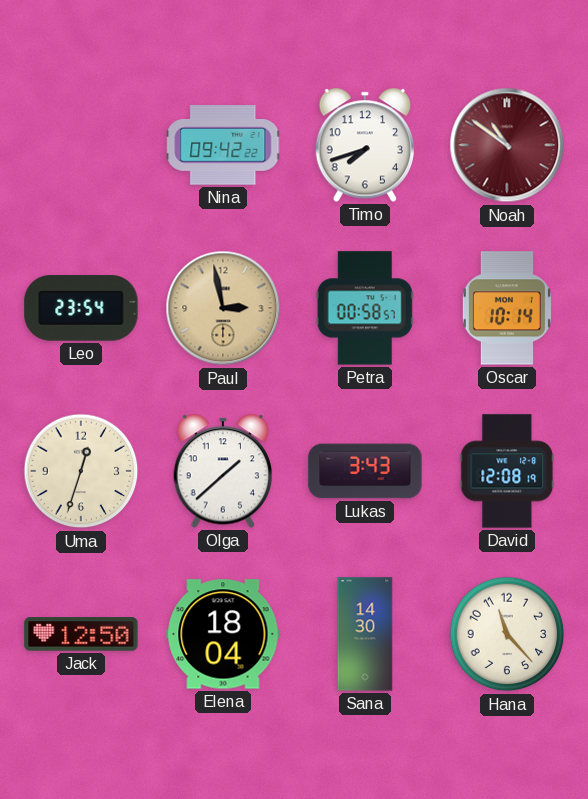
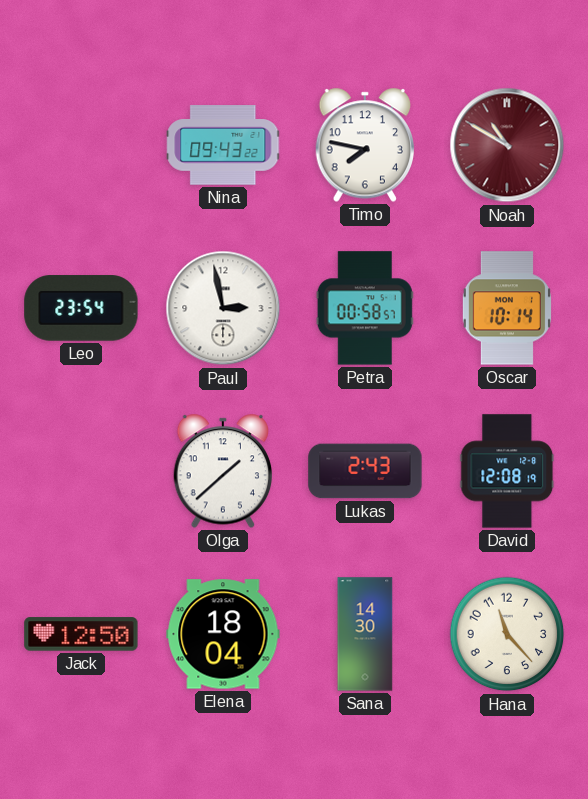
Nina: 09:42 -> 09:43
Timo: 7:42 -> 7:47
Noah: 10:51 -> 10:50
Paul dial: champagne -> white
Uma: 12:33 -> none
Lukas: 3:43 -> 2:43
